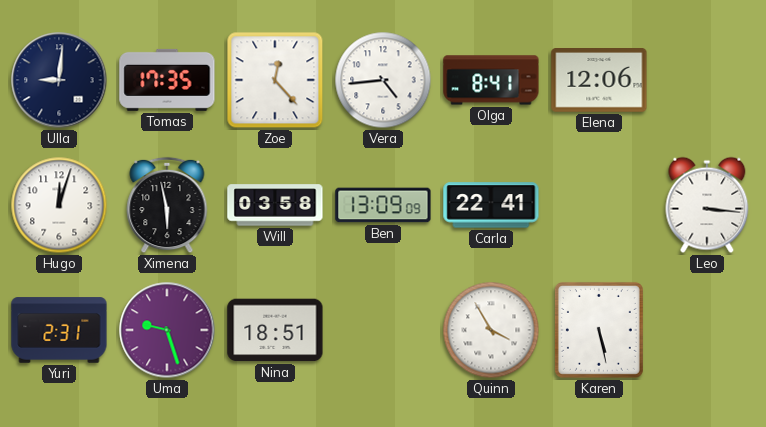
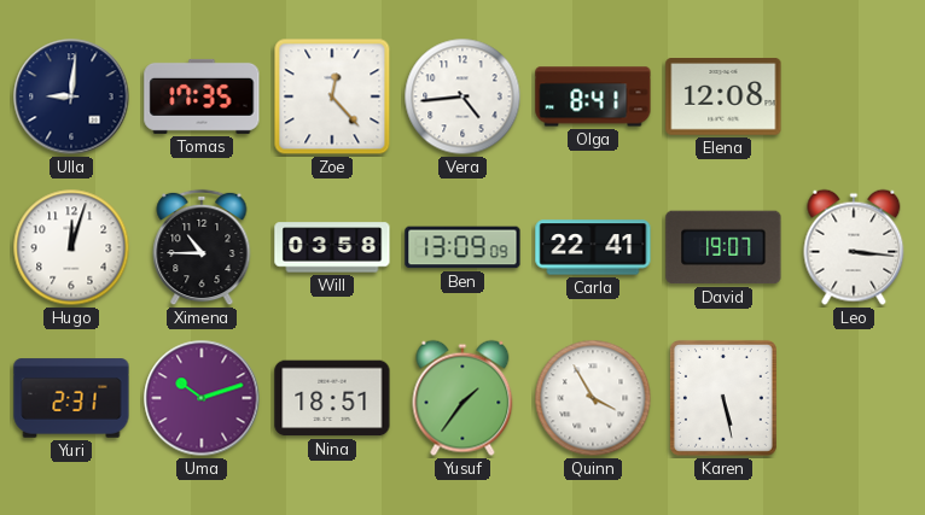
Elena: 12:06 -> 12:08
Ximena: 5:58 -> 10:45
David: none -> 19:07
Uma: 9:27 -> 10:12
Yusuf: none -> 1:36
